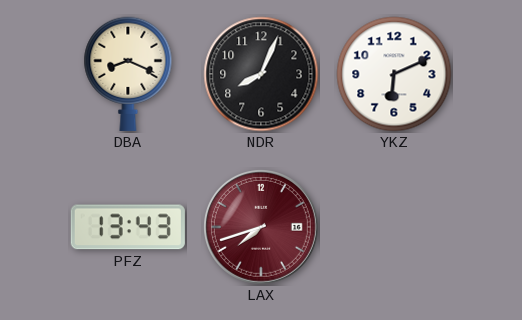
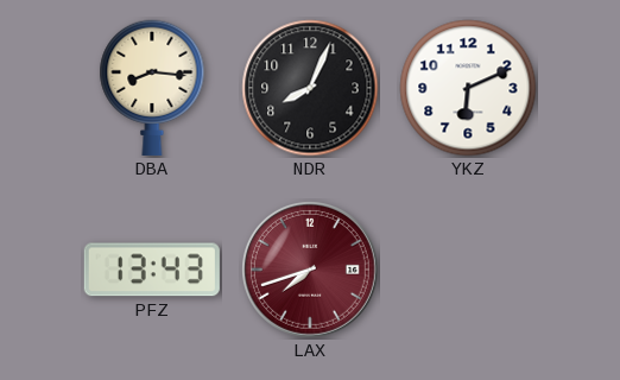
DBA: 8:19 -> 8:16
